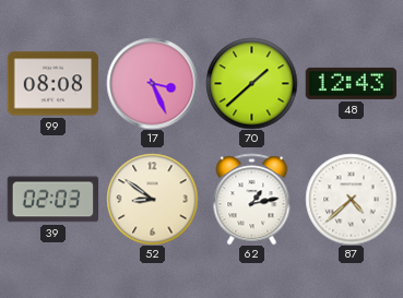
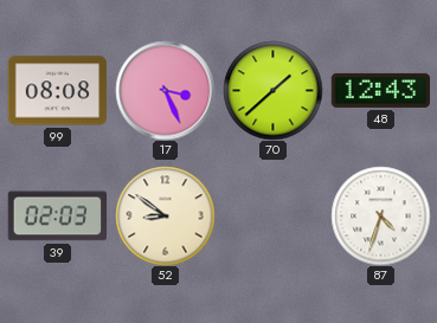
62: 1:13 -> none
87: 4:38 -> 4:33
